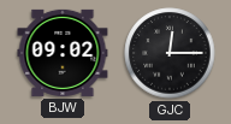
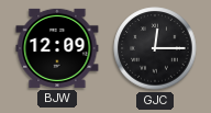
BJW: 09:02 -> 12:09
